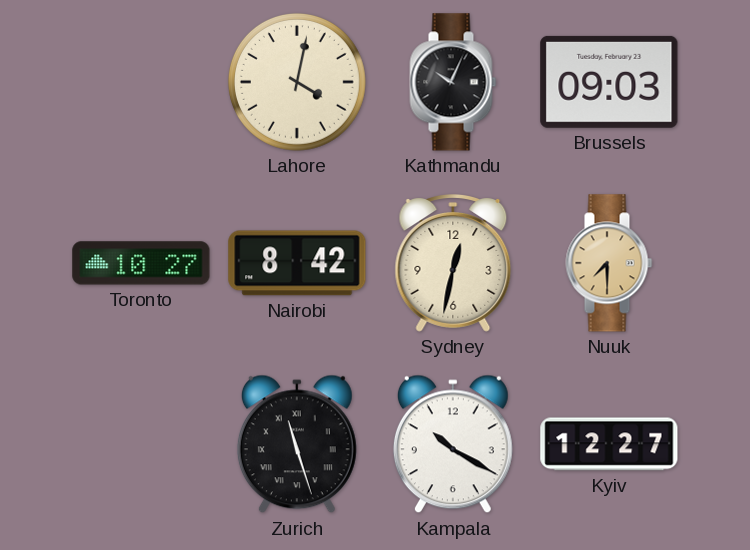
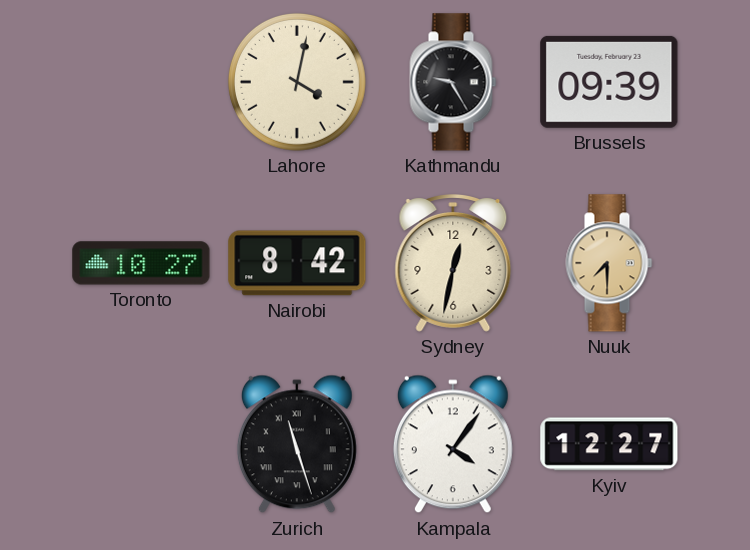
Kathmandu: 10:04 -> 9:25
Brussels: 09:03 -> 09:39
Kampala: 10:20 -> 4:06
